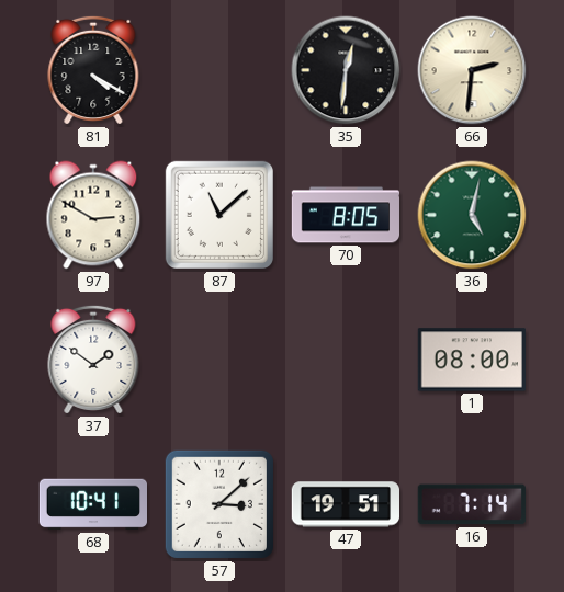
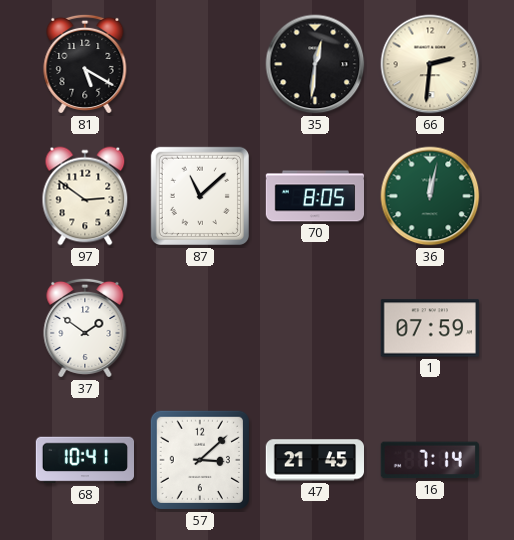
81: 4:20 -> 5:20
97: 2:50 -> 2:51
36: 5:02 -> 12:02
1: 08:00 -> 07:59
47: 19:51 -> 21:45
